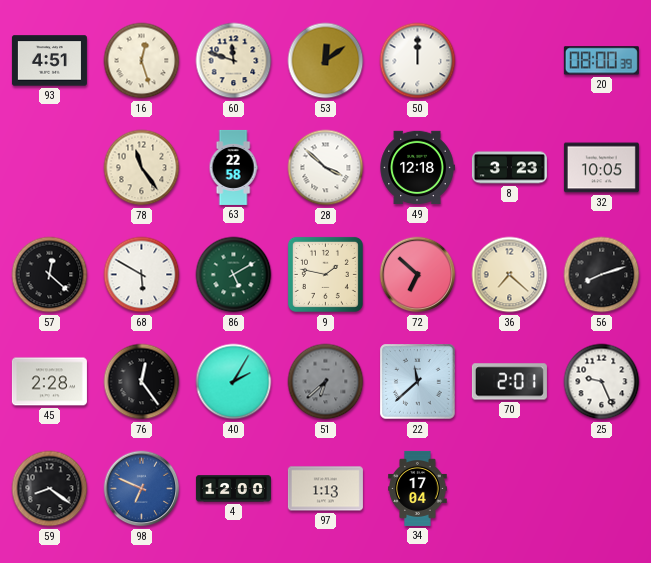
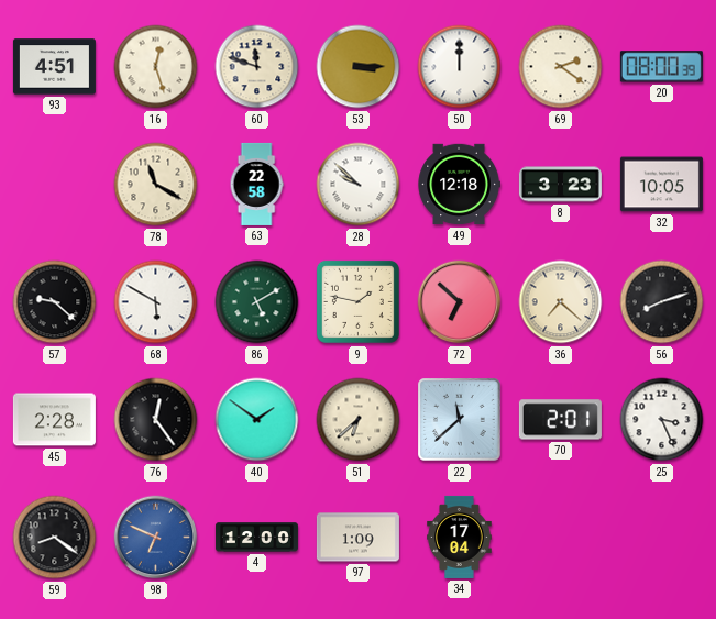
53: 12:09 -> 3:15
69: none -> 2:21
78: 11:24 -> 11:20
28: 3:52 -> 9:52
57: 12:22 -> 9:22
40: 2:05 -> 1:51
51 dial: grey -> cream
25: 9:26 -> 3:26
97: 1:13 -> 1:09
